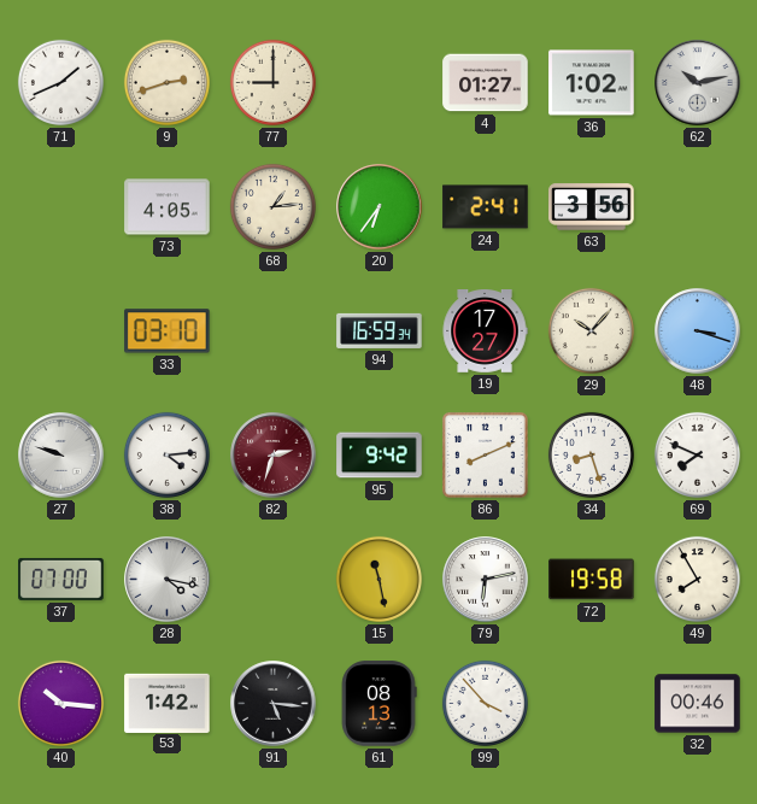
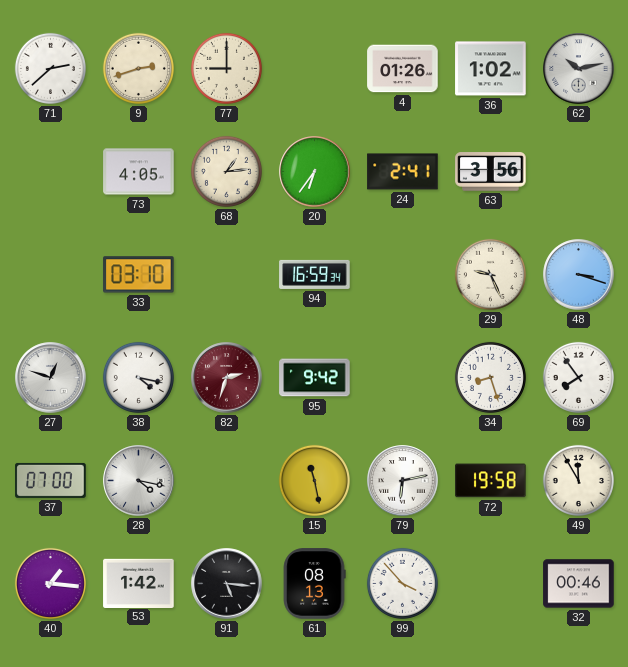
71: 1:41 -> 2:38
4: 01:27 -> 01:26
19: 17:27 -> none
29: 10:07 -> 9:26
27: 9:48 -> 12:48
38: 4:14 -> 4:17
86: 8:11 -> none
69: 7:49 -> 7:54
49: 7:55 -> 11:55
40: 10:16 -> 1:16
